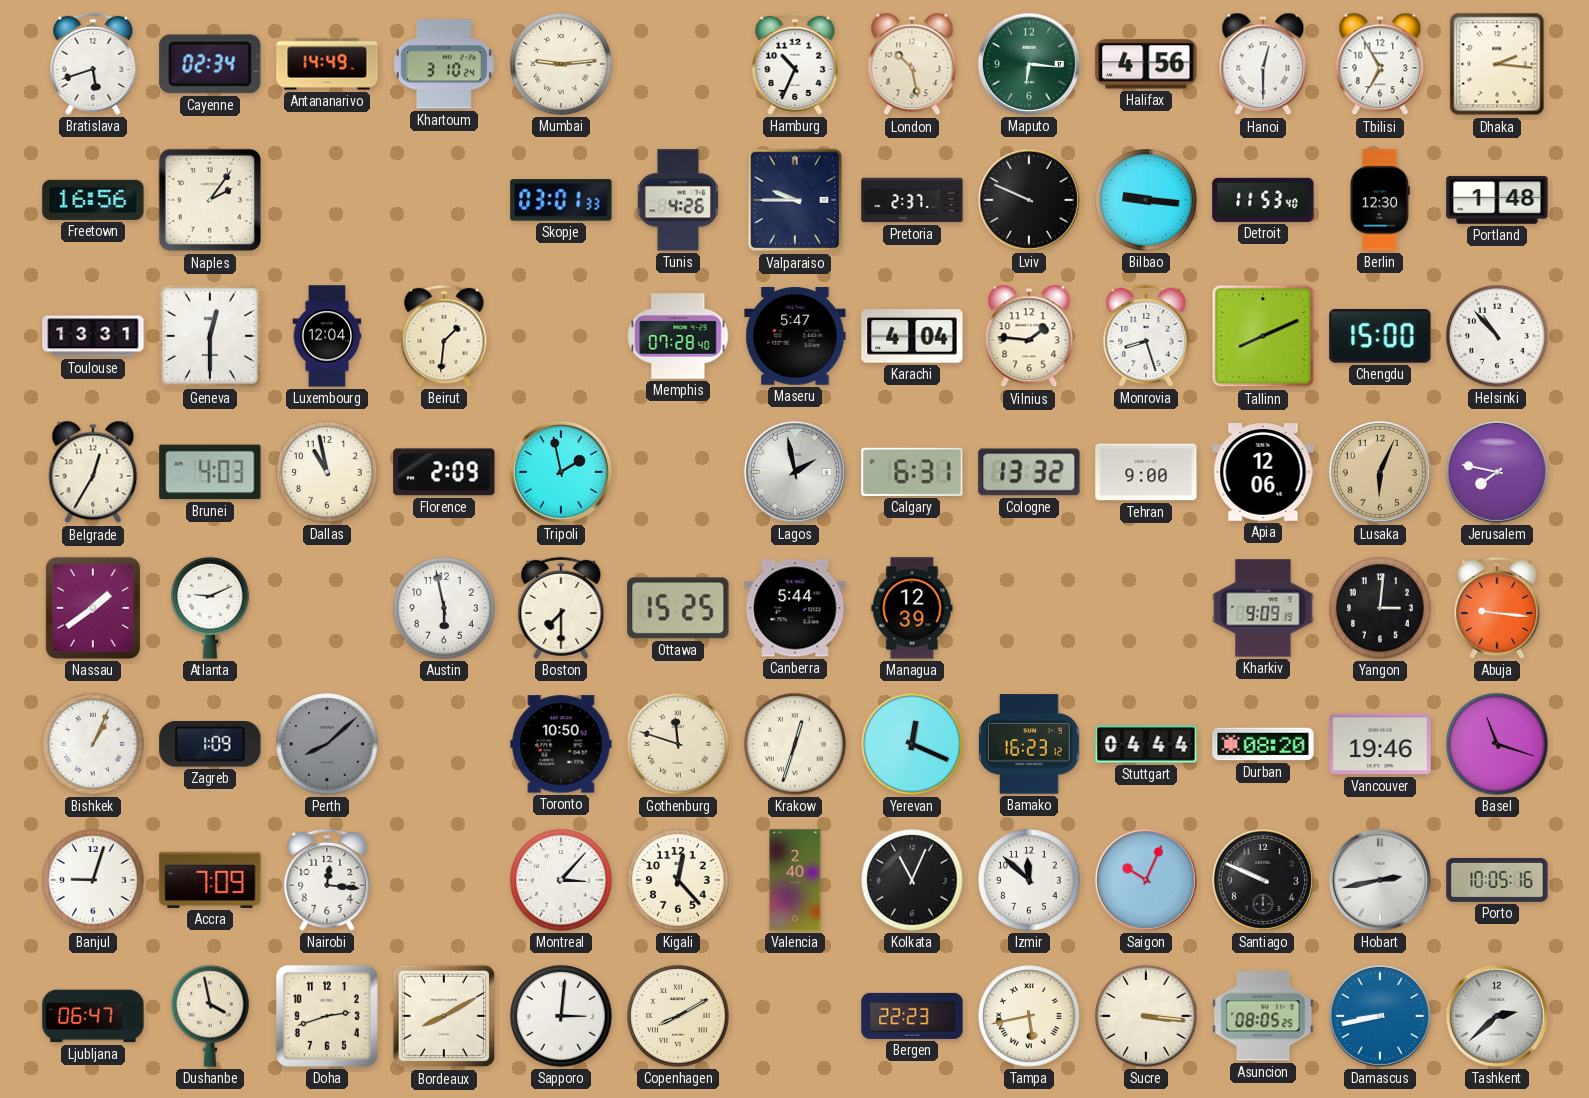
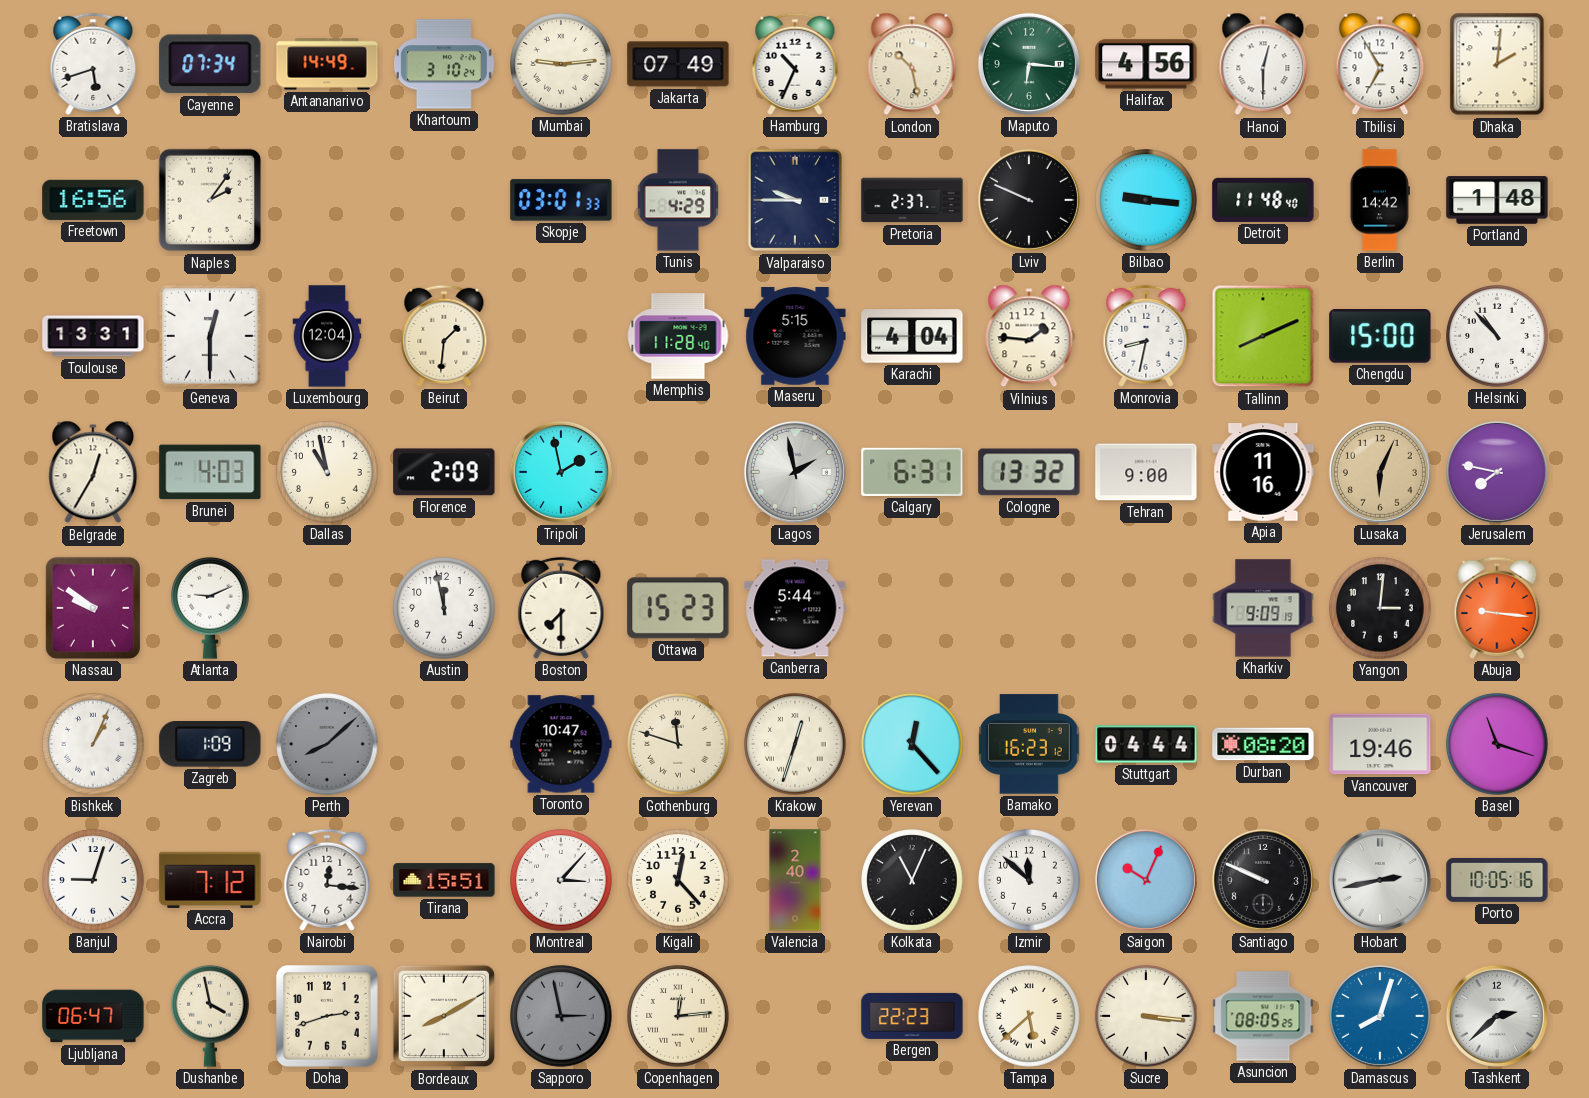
Cayenne: 02:34 -> 07:34
Jakarta: none -> 07:49
Dhaka: 2:16 -> 2:01
Tunis: 4:26 -> 4:29
Detroit: 11:53 -> 11:48
Berlin: 12:30 -> 14:42
Memphis: 07:28 -> 11:28
Maseru: 5:47 -> 5:15
Monrovia: 8:27 -> 8:32
Apia: 12:06 -> 11:16
Nassau: 1:39 -> 9:51
Austin: 5:58 -> 11:58
Ottawa: 15:25 -> 15:23
Managua: 12:39 -> none
Toronto: 10:50 -> 10:47
Yerevan: 12:19 -> 12:23
Accra: 7:09 -> 7:12
Tirana: none -> 15:51
Sapporo: 3:01 -> 2:58
Sapporo dial: white -> grey
Copenhagen: 8:10 -> 12:14
Tampa: 5:43 -> 5:38
Damascus: 8:43 -> 8:03
